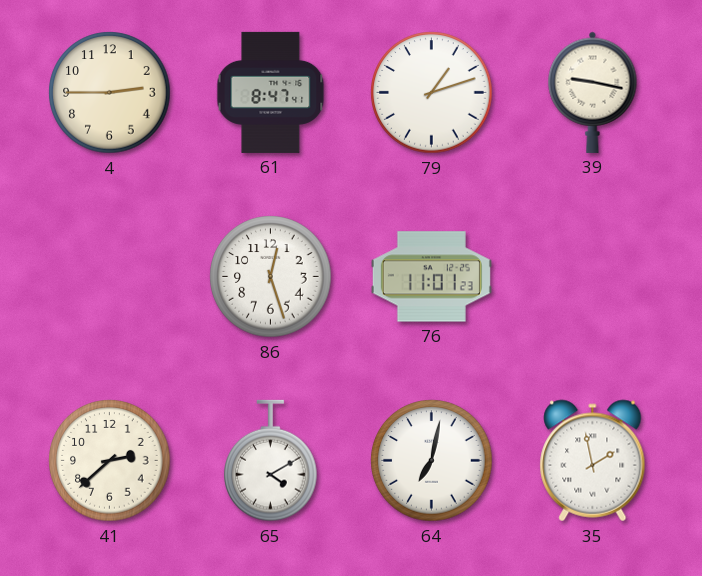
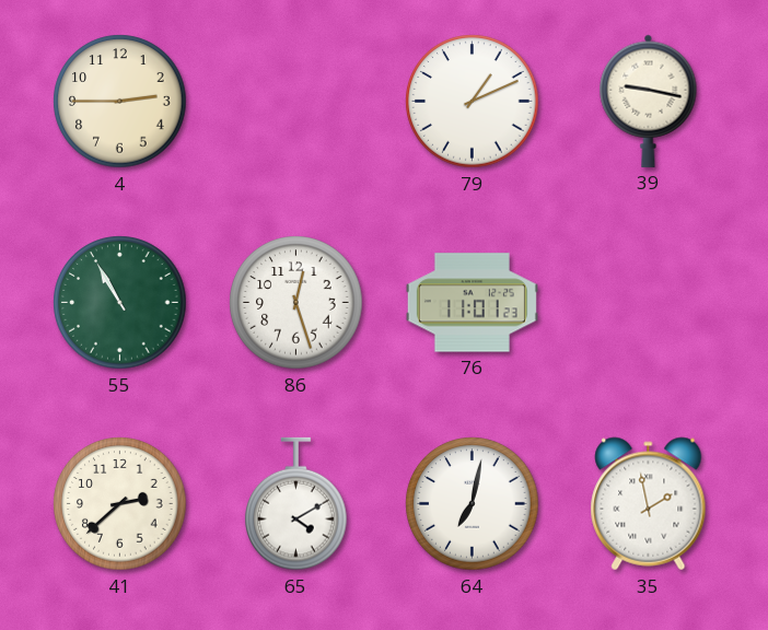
61: 8:47 -> none
79: 1:12 -> 1:11
55: none -> 10:55
